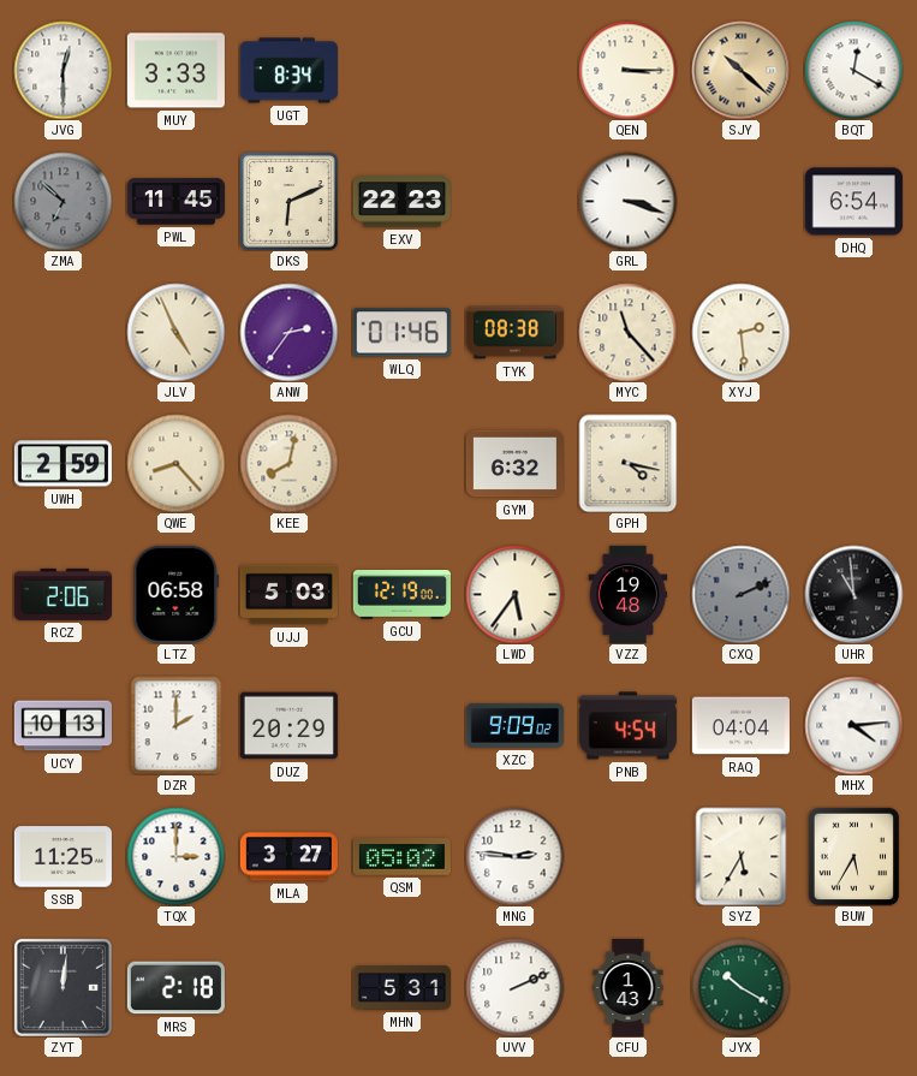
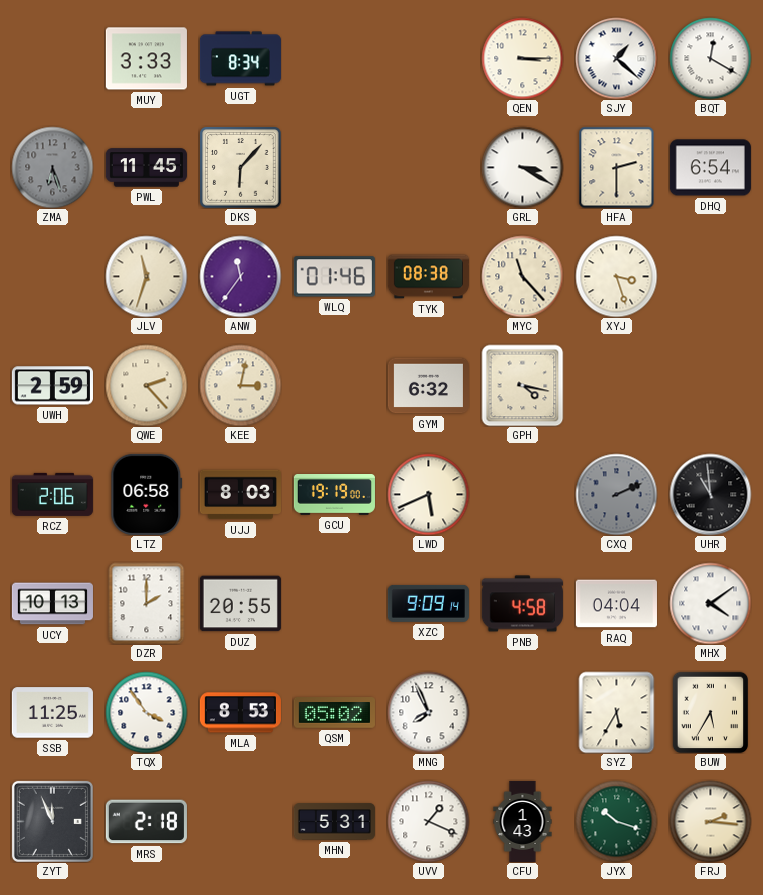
JVG: 12:30 -> none
SJY: 10:22 -> 1:22
SJY dial: champagne -> white
ZMA: 6:52 -> 6:27
DKS: 6:11 -> 6:07
EXV: 22:23 -> none
GRL: 3:18 -> 3:20
HFA: none -> 2:30
JLV: 4:56 -> 11:33
ANW: 2:36 -> 11:36
XYJ: 2:29 -> 3:27
QWE: 8:23 -> 2:23
KEE: 8:02 -> 3:02
UJJ: 5:03 -> 8:03
GCU: 12:19 -> 19:19
LWD: 5:36 -> 5:41
VZZ: 19:48 -> none
DUZ: 20:29 -> 20:55
XZC: 9:09:02 -> 9:09:14
PNB: 4:54 -> 4:58
MHX: 4:14 -> 4:09
TQX: 3:00 -> 3:54
MLA: 3:27 -> 8:53
MNG: 2:46 -> 7:56
ZYT: 12:01 -> 11:56
UVV: 2:11 -> 1:19
JYX: 10:20 -> 10:18
FRJ: none -> 2:16
